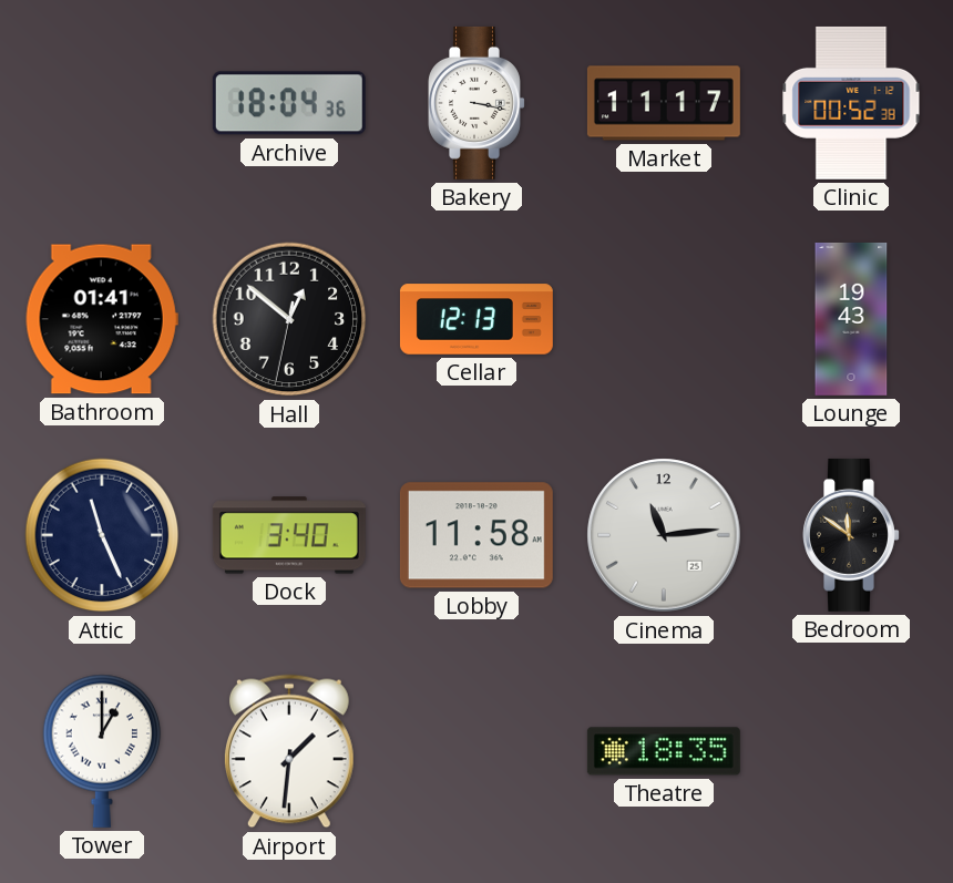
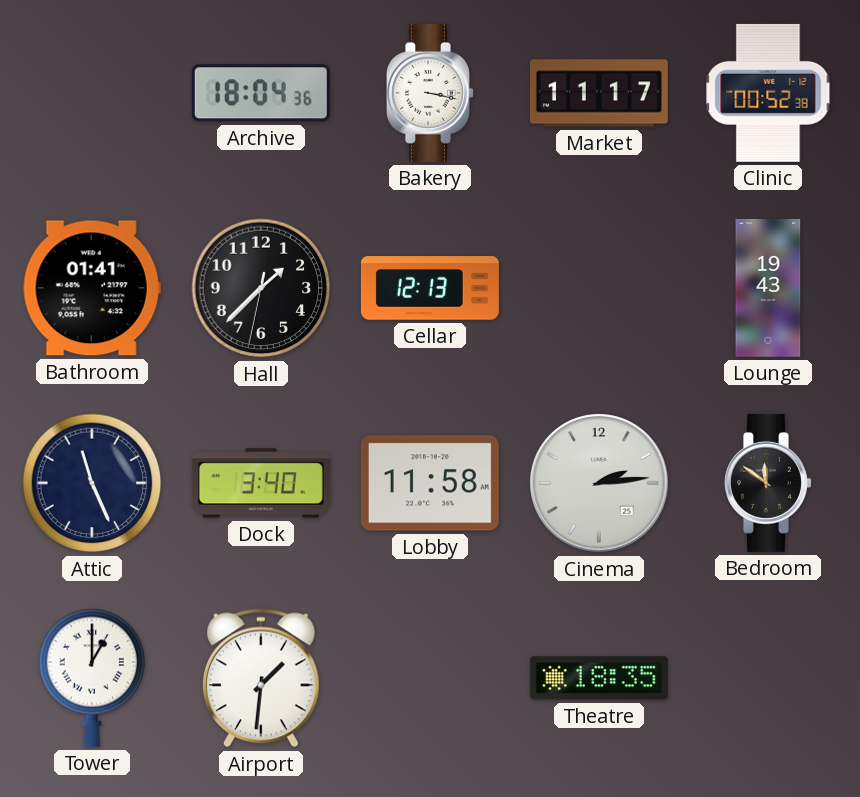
Hall: 12:51 -> 1:37
Cinema: 11:14 -> 2:14
